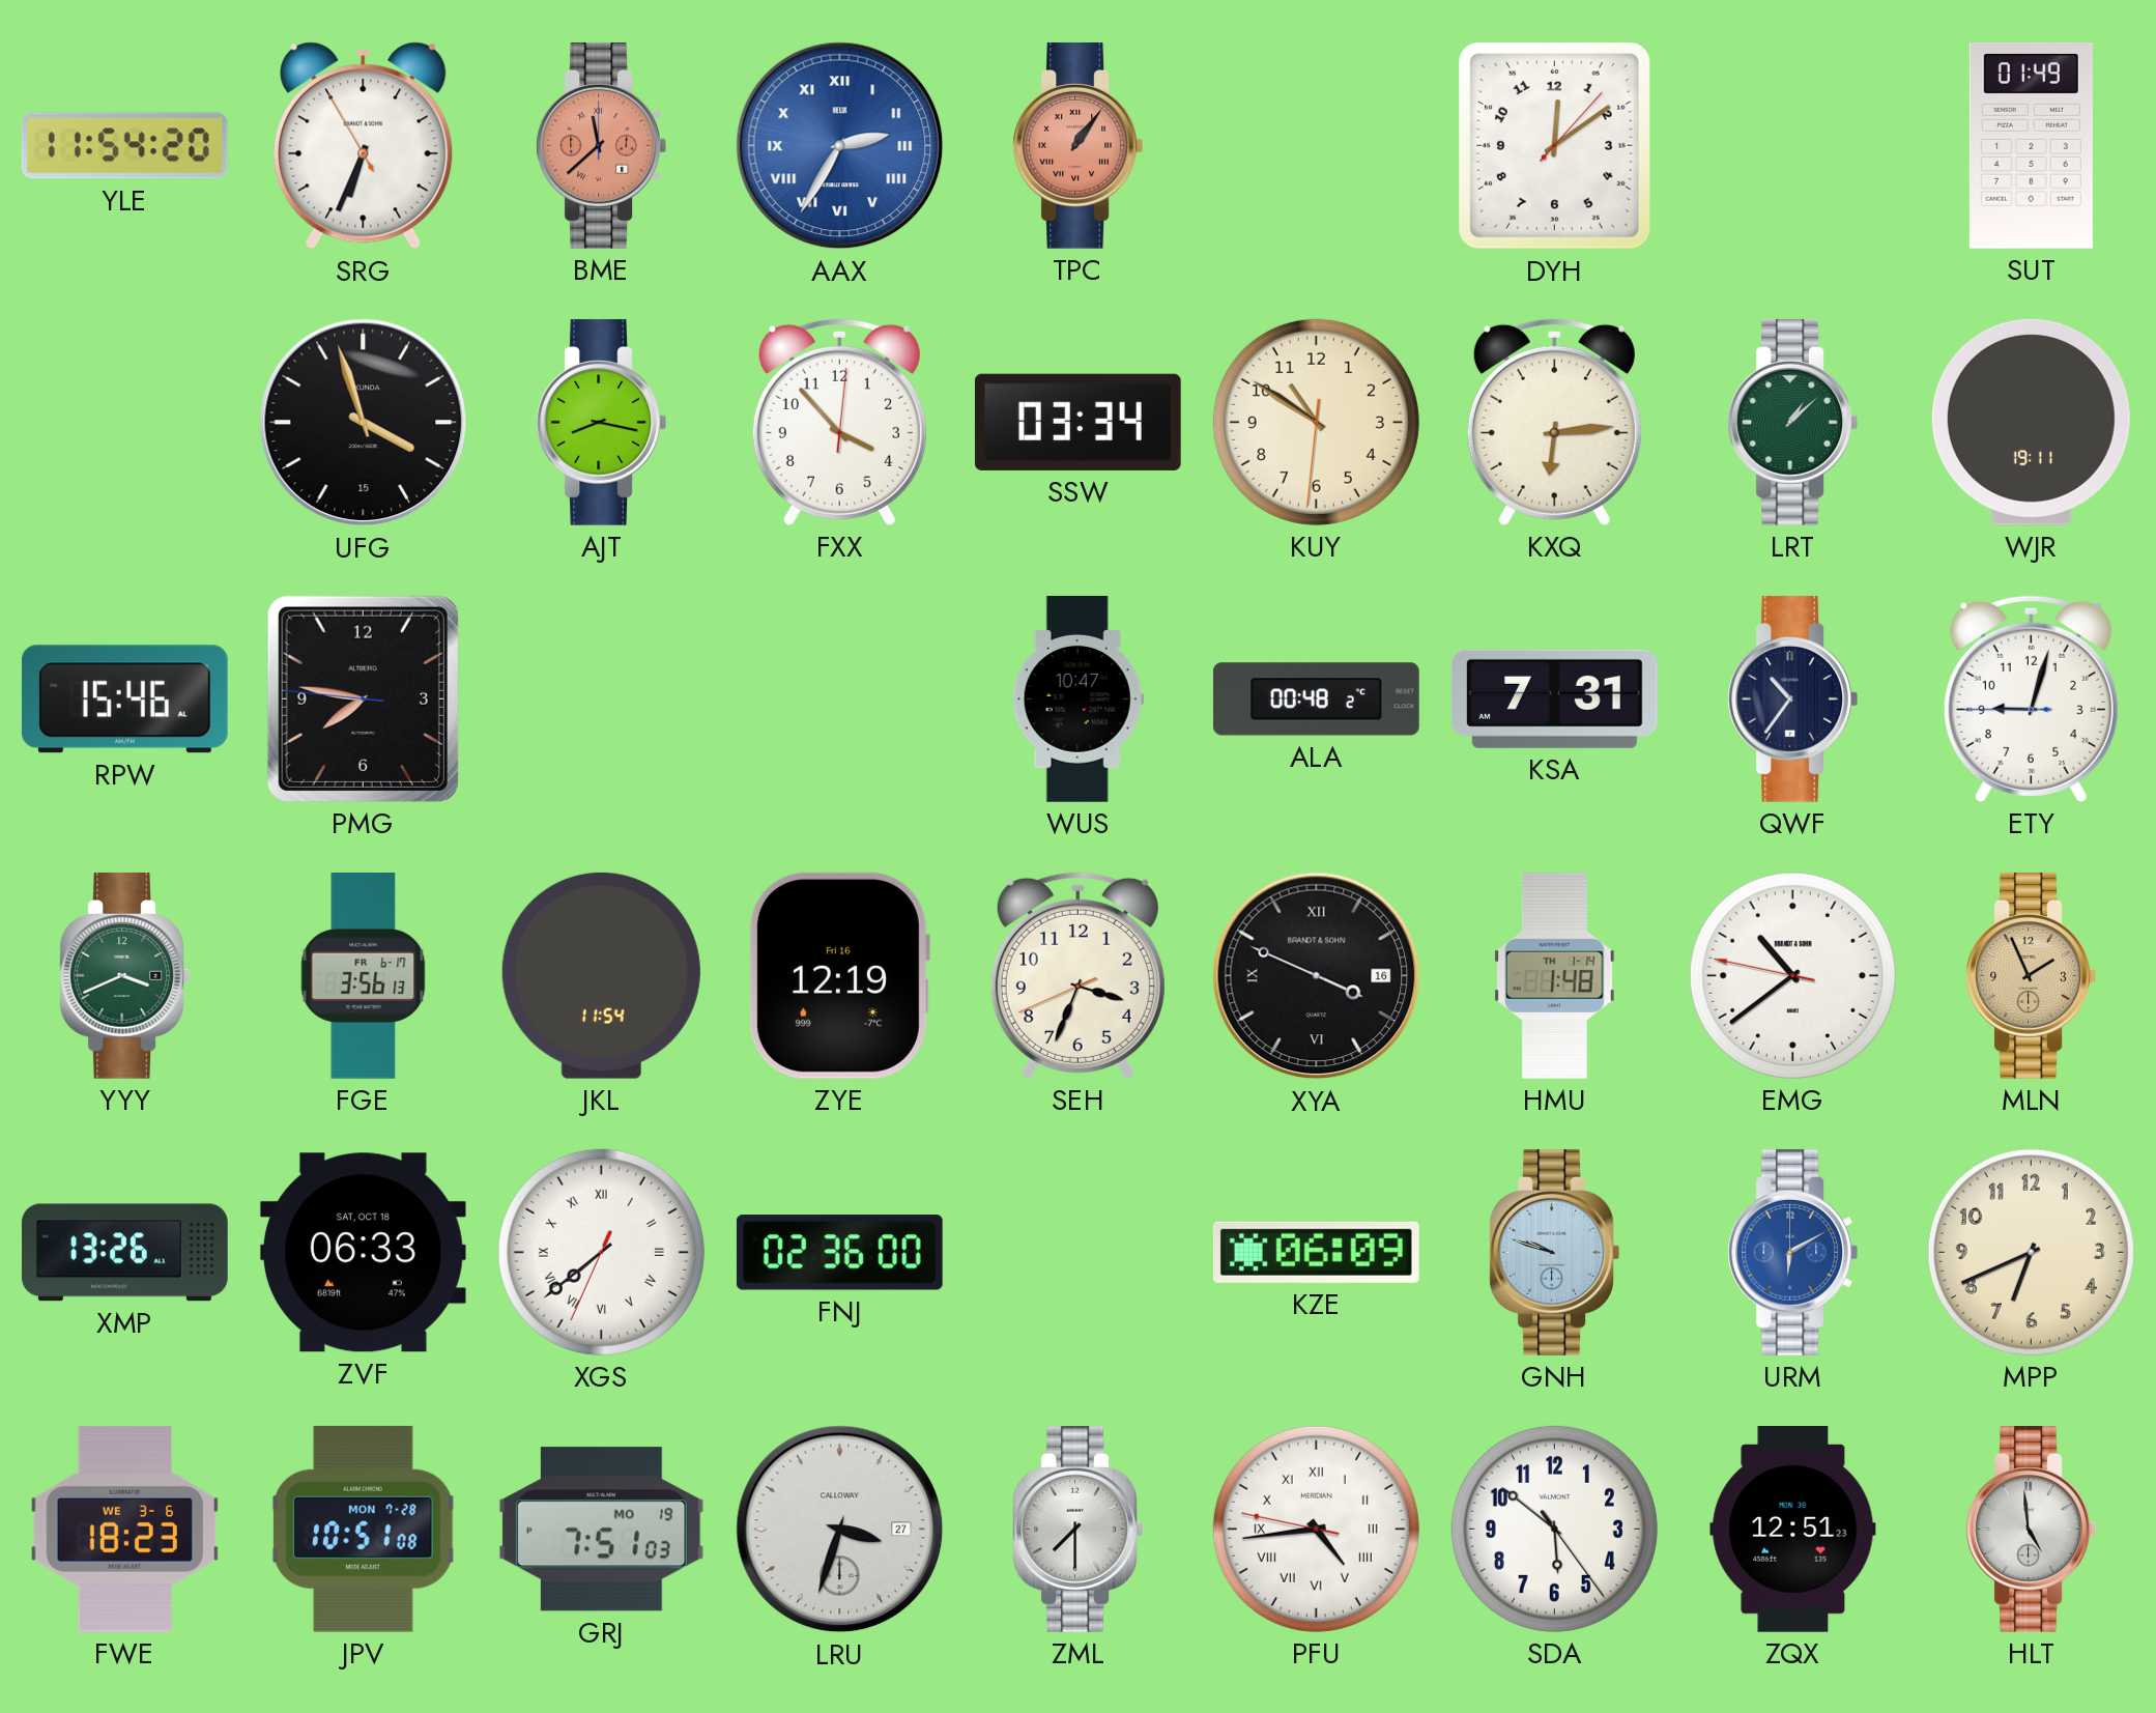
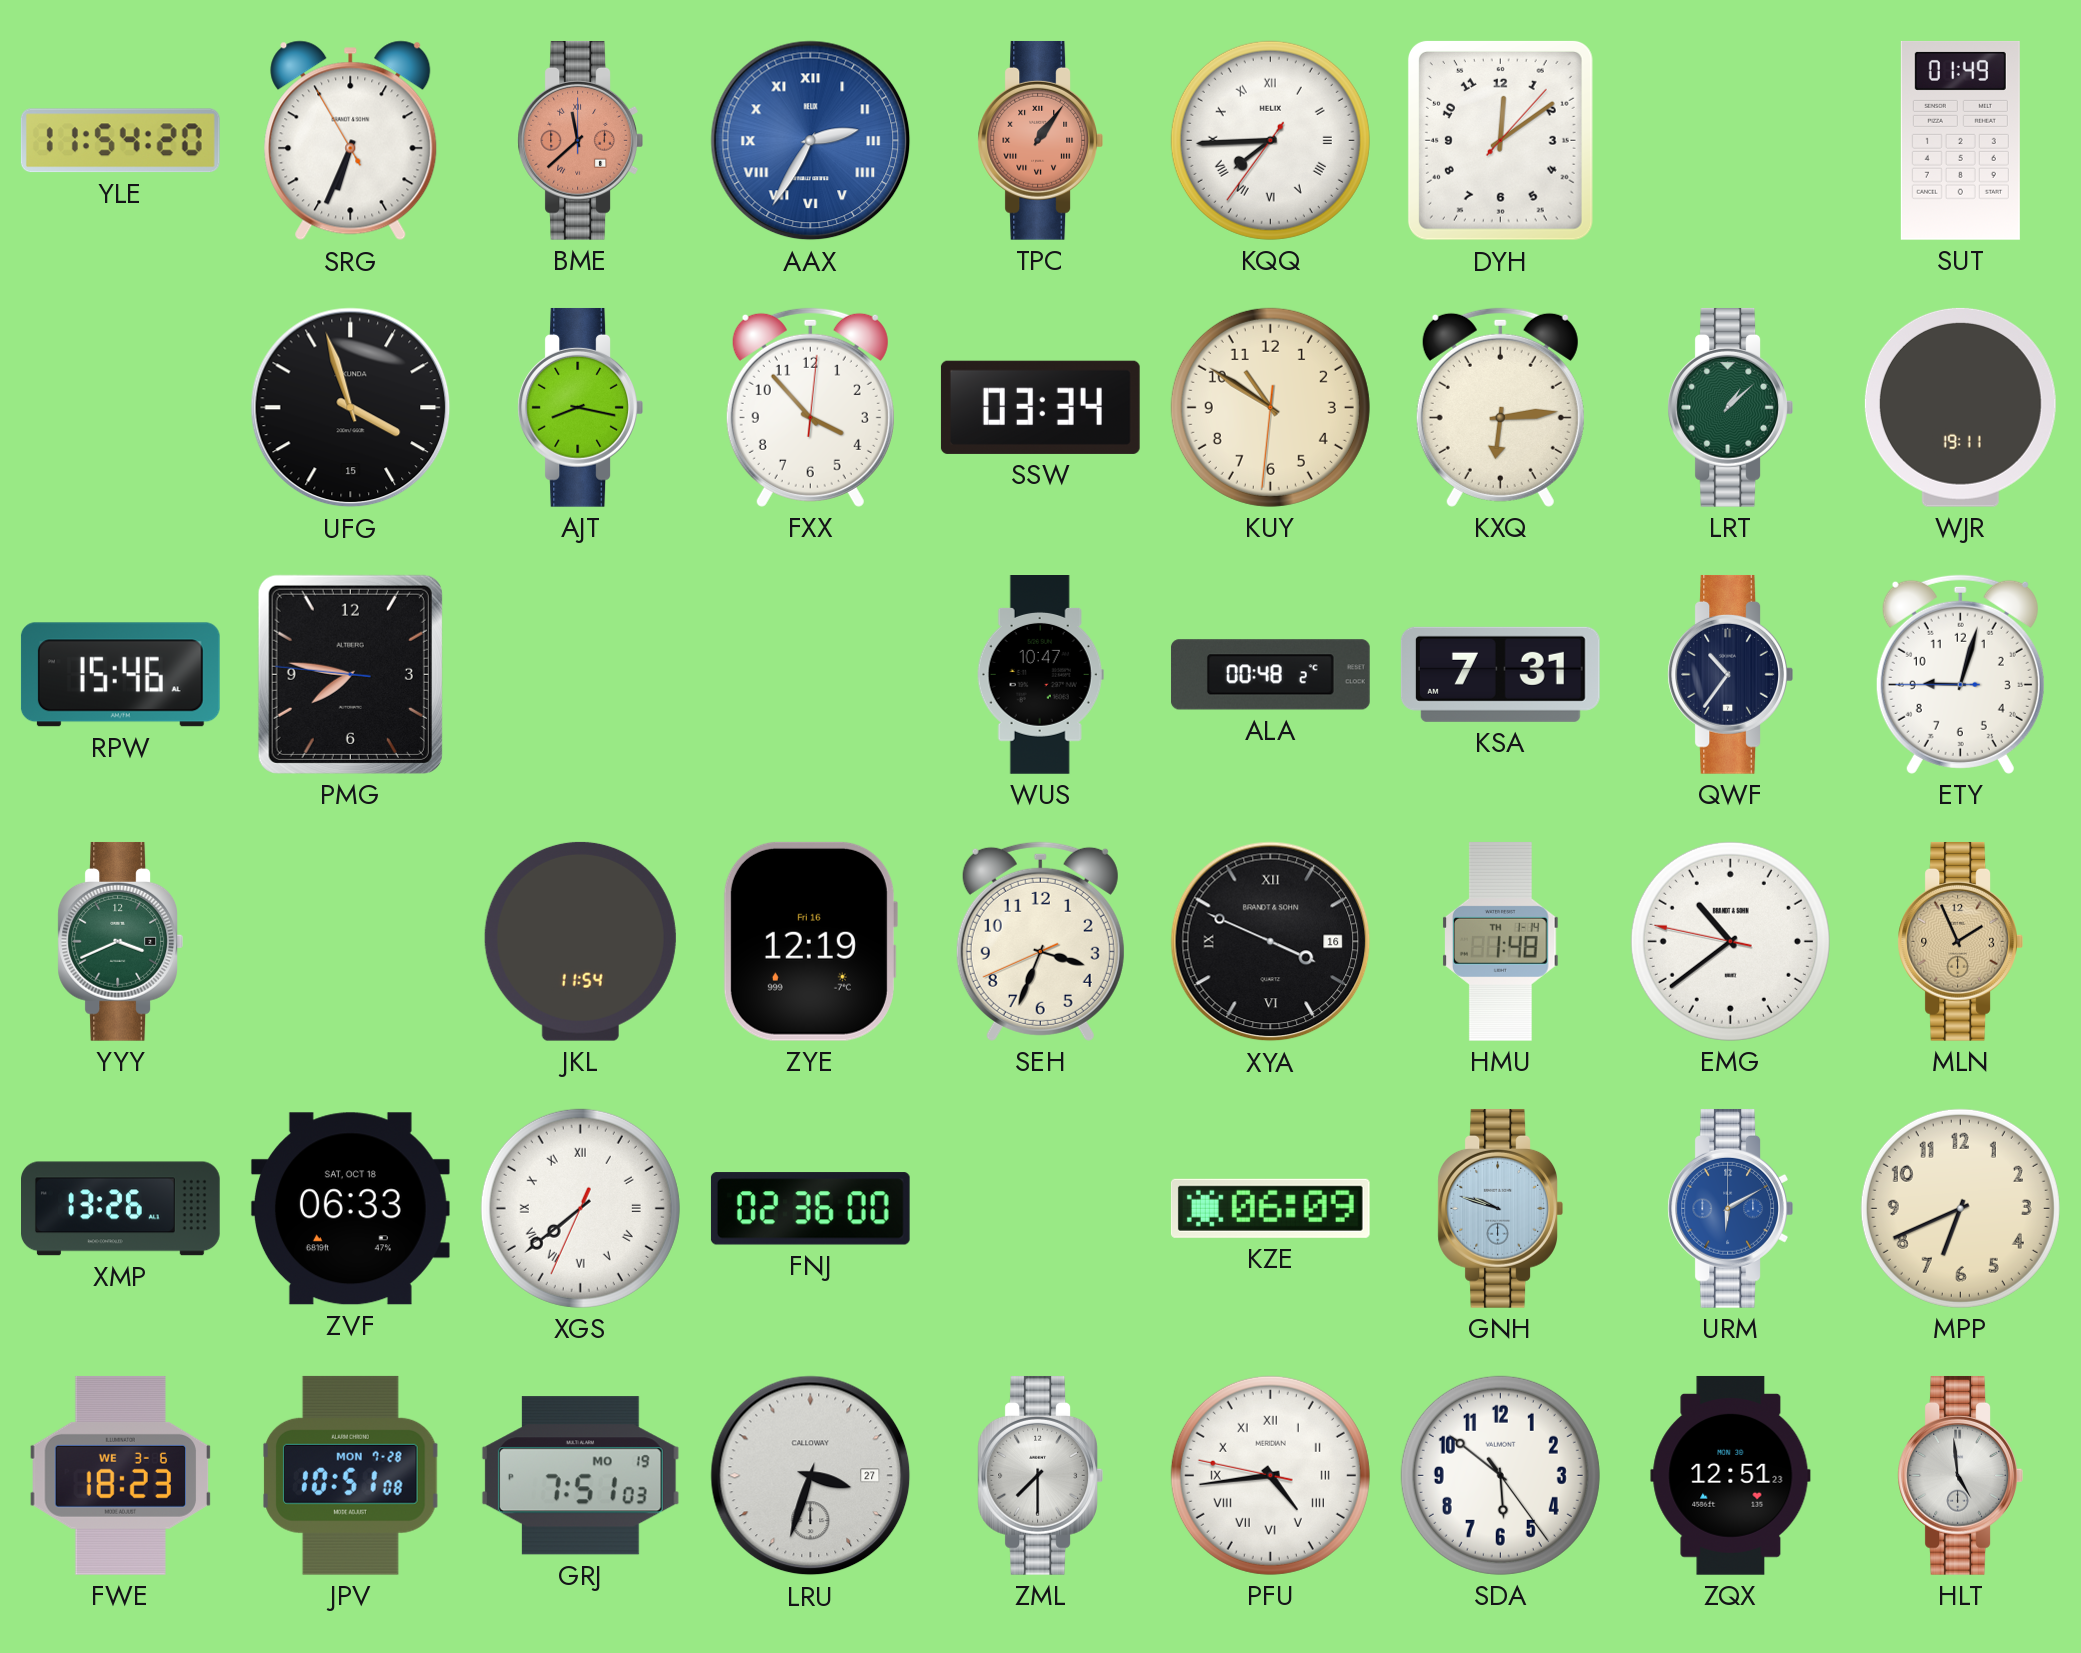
KQQ: none -> 7:44
FGE: 3:56 -> none
